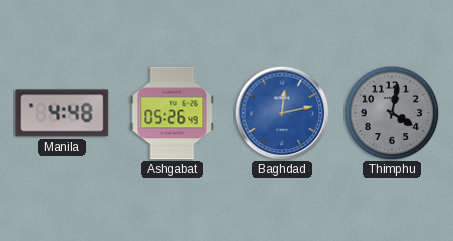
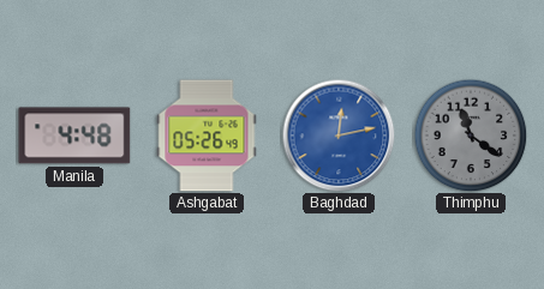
Thimphu: 4:02 -> 11:21
